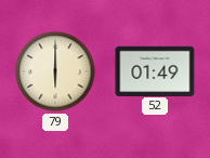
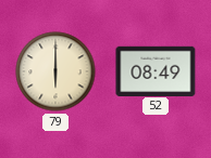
52: 01:49 -> 08:49
